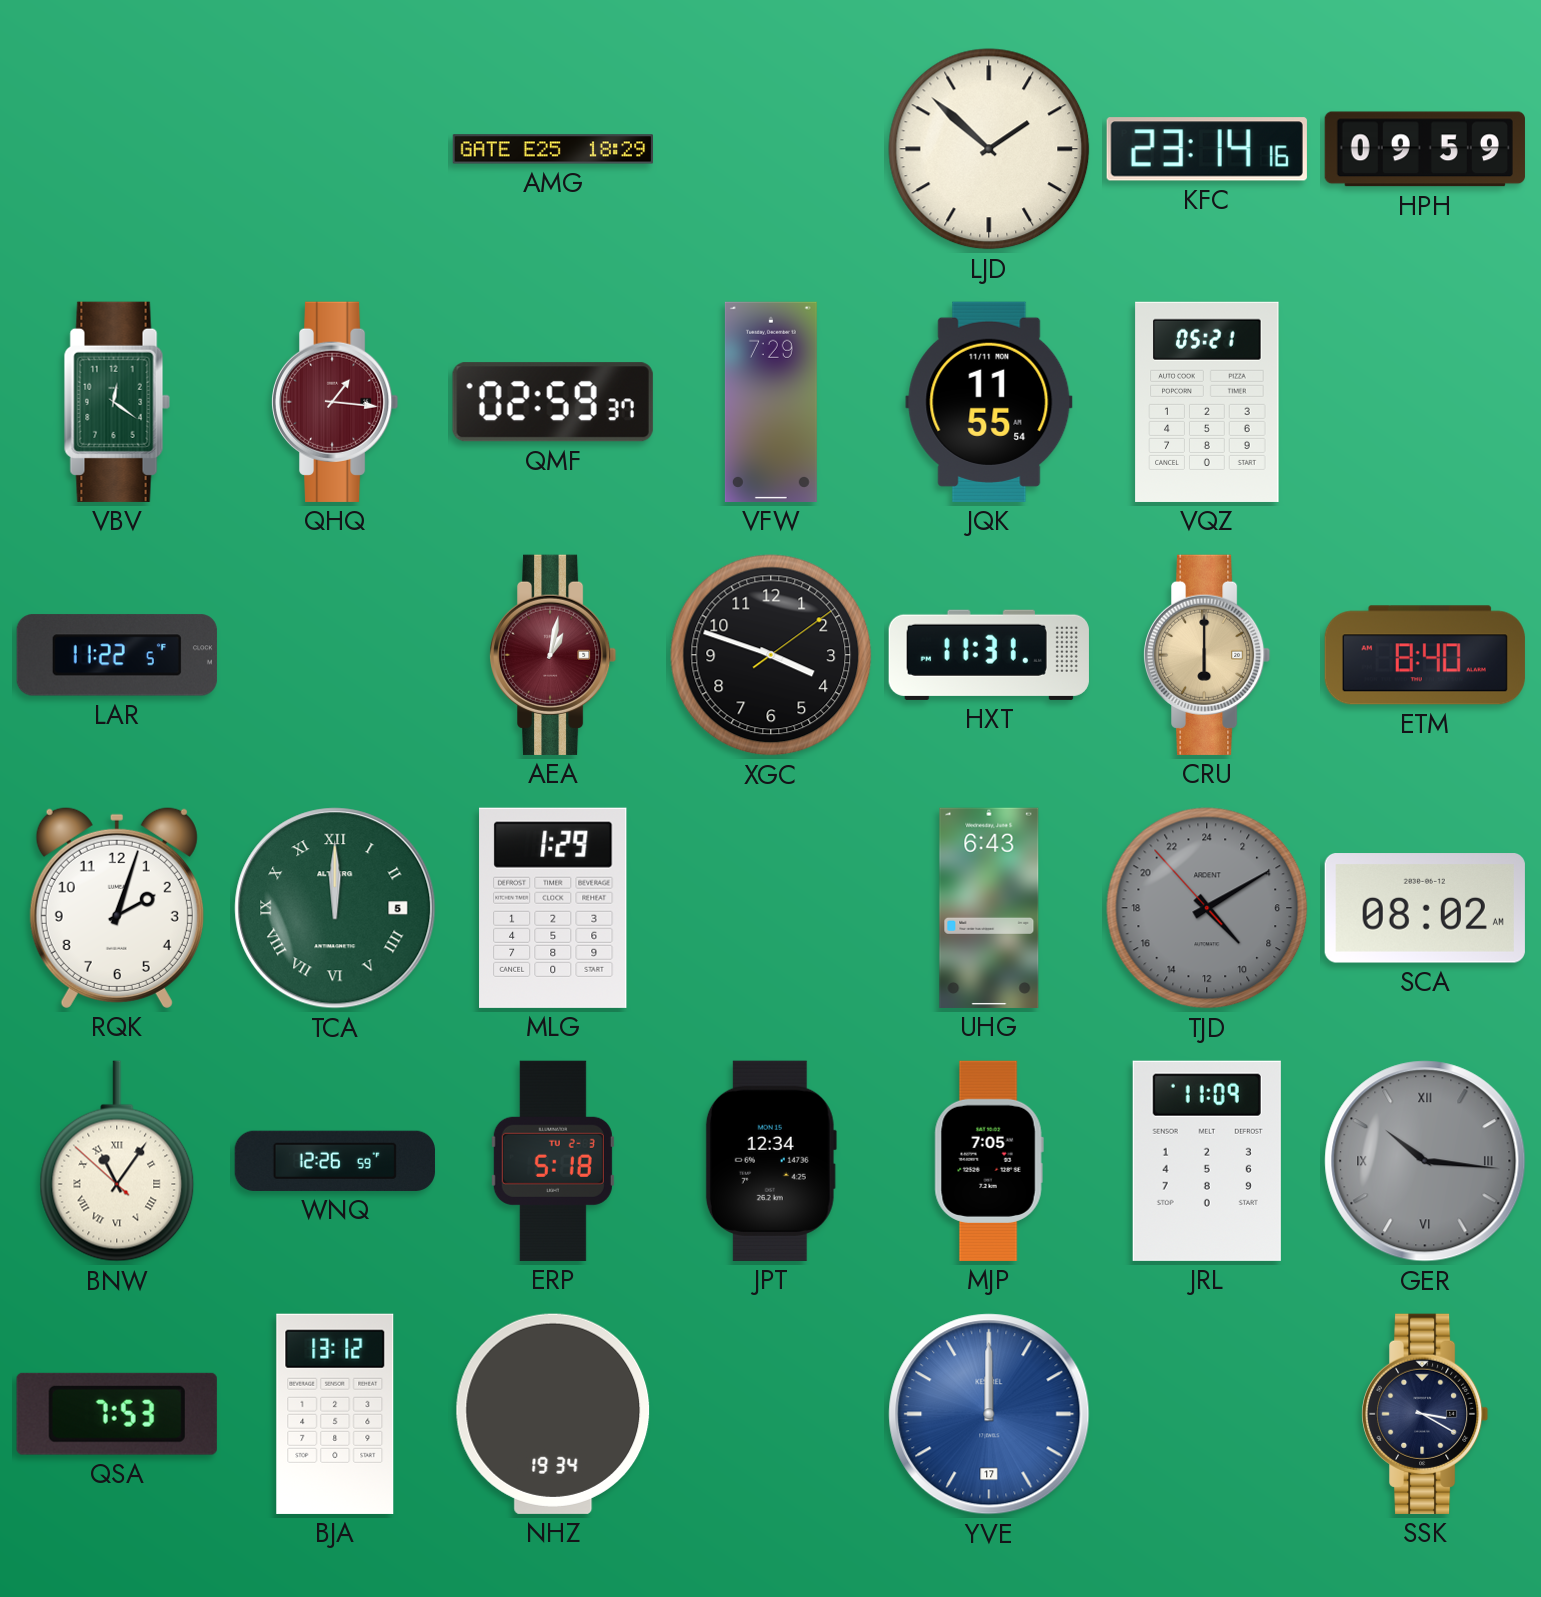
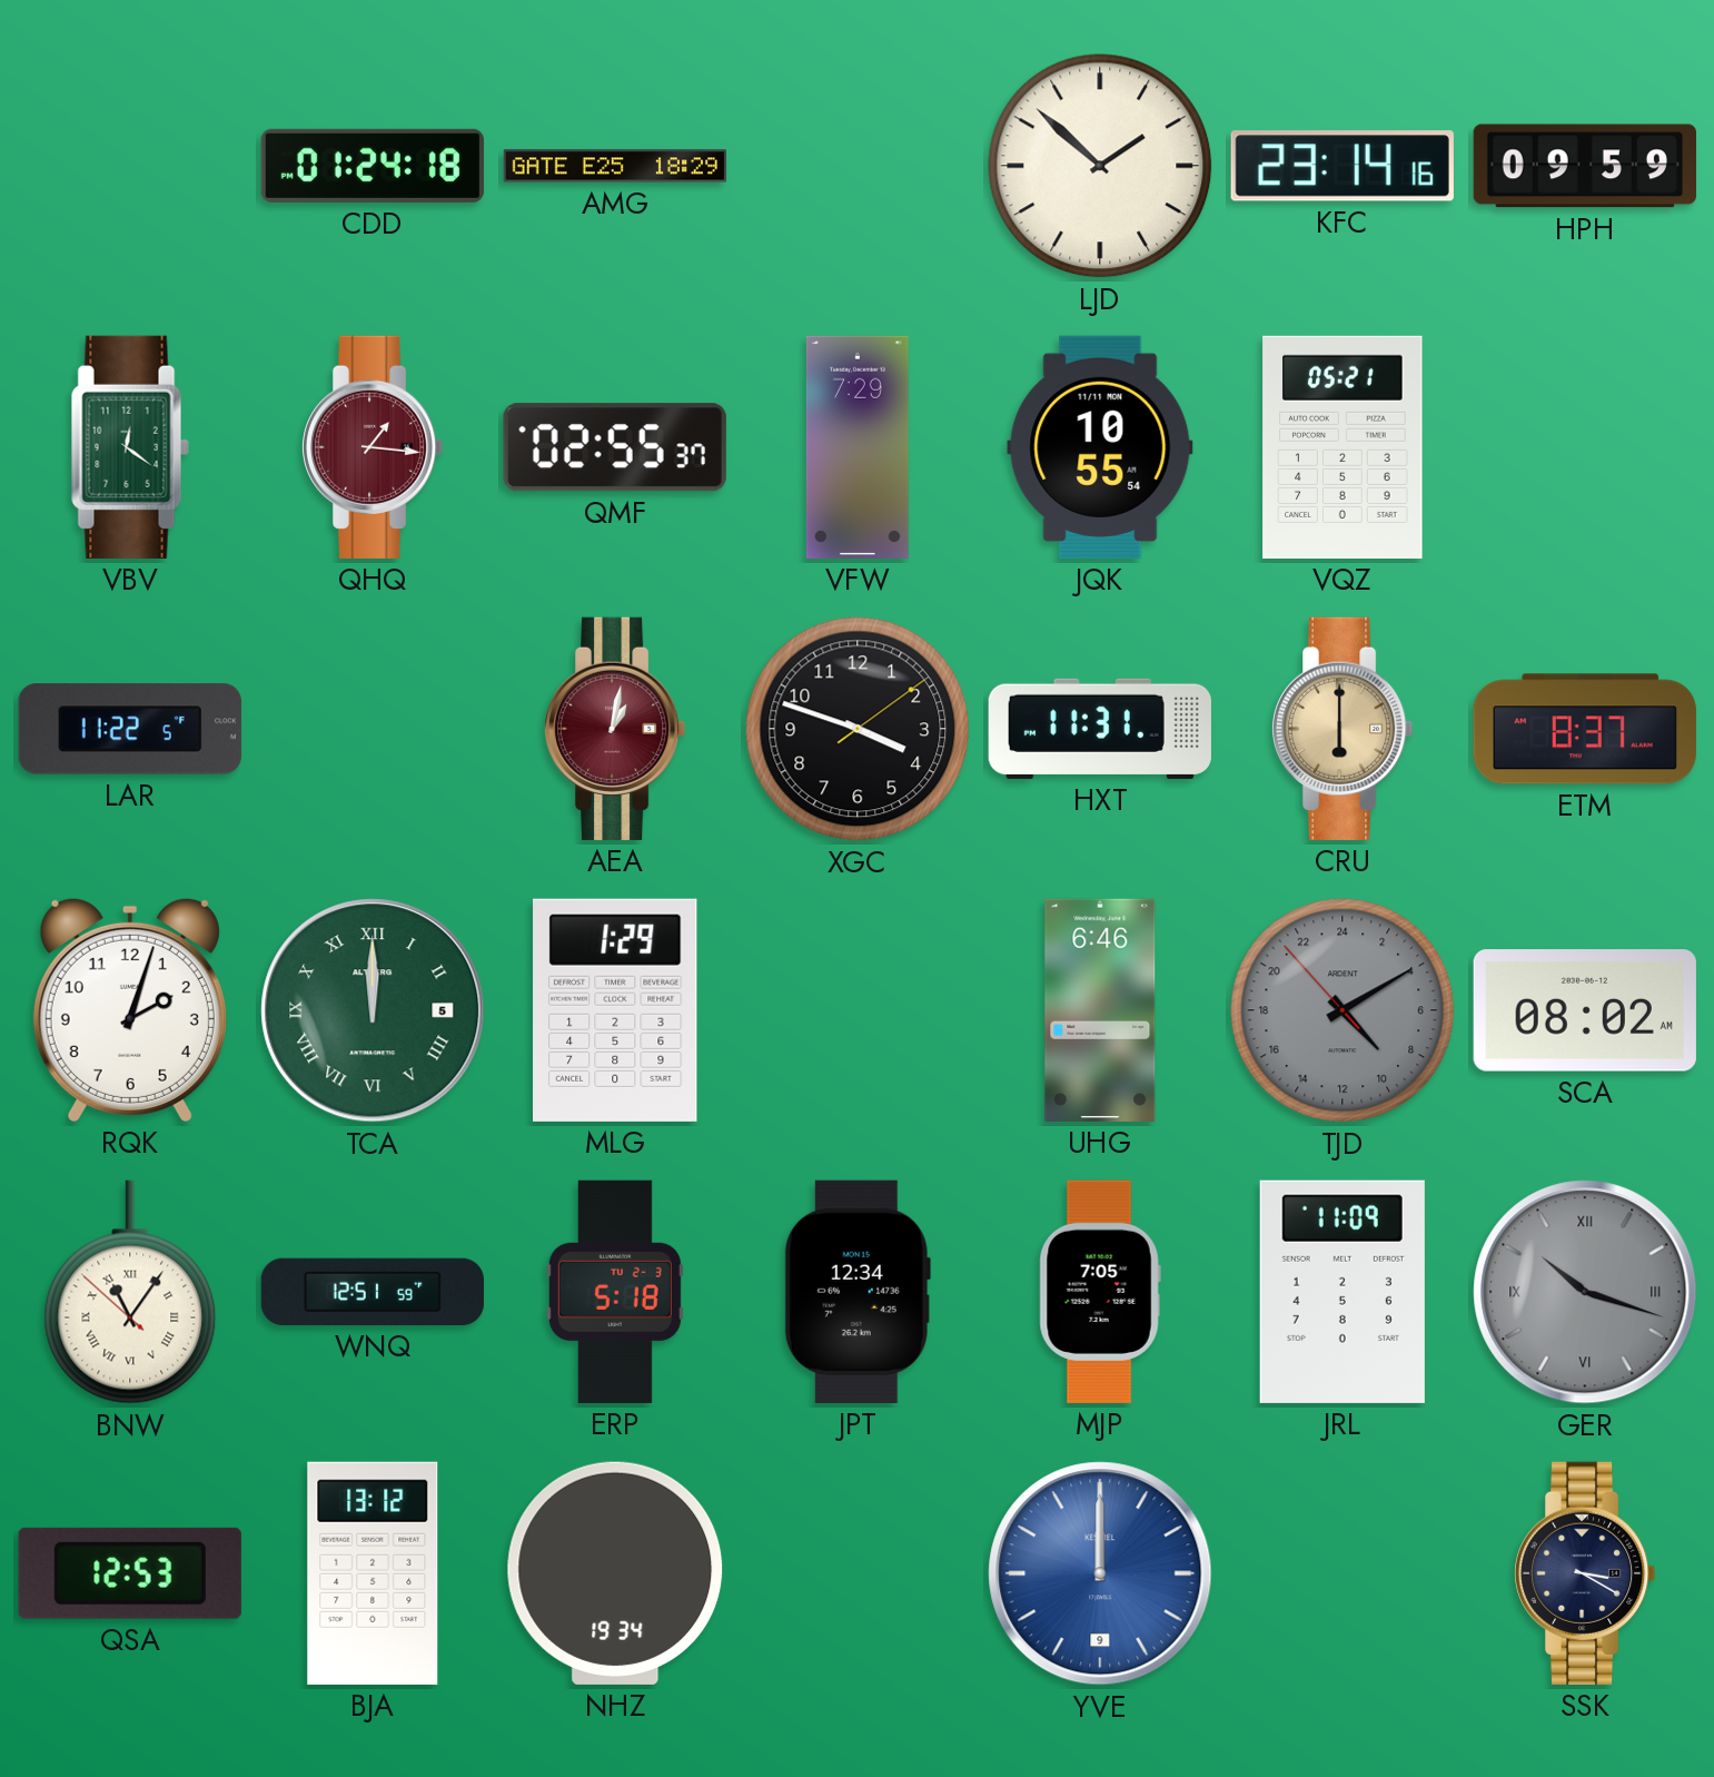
CDD: none -> 01:24
QMF: 02:59 -> 02:55
JQK: 11:55 -> 10:55
ETM: 8:40 -> 8:37
UHG: 6:43 -> 6:46
WNQ: 12:26 -> 12:51
GER: 10:16 -> 10:18
QSA: 7:53 -> 12:53
YVE date: 17 -> 9
